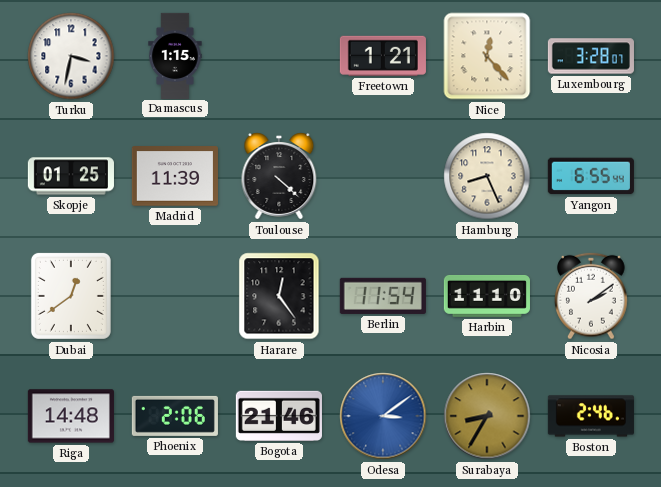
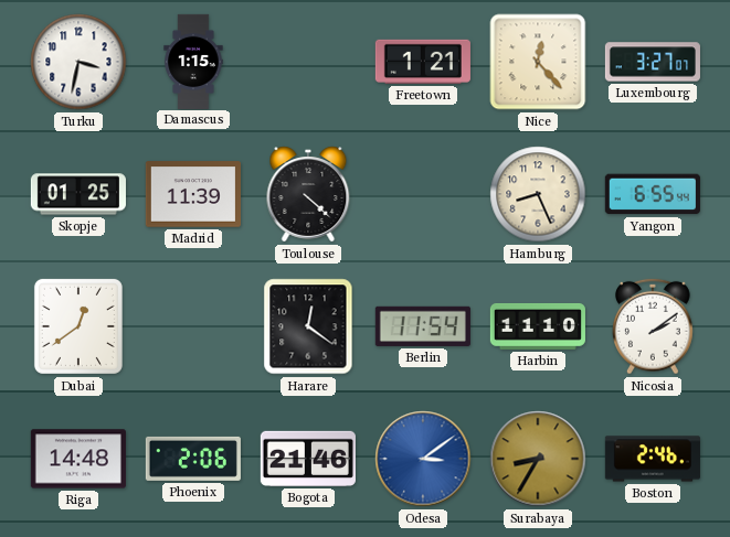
Luxembourg: 3:28 -> 3:27
Harare: 12:24 -> 12:21
